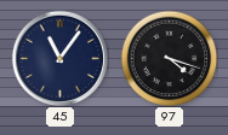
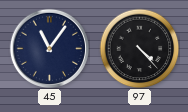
97: 4:18 -> 4:23
